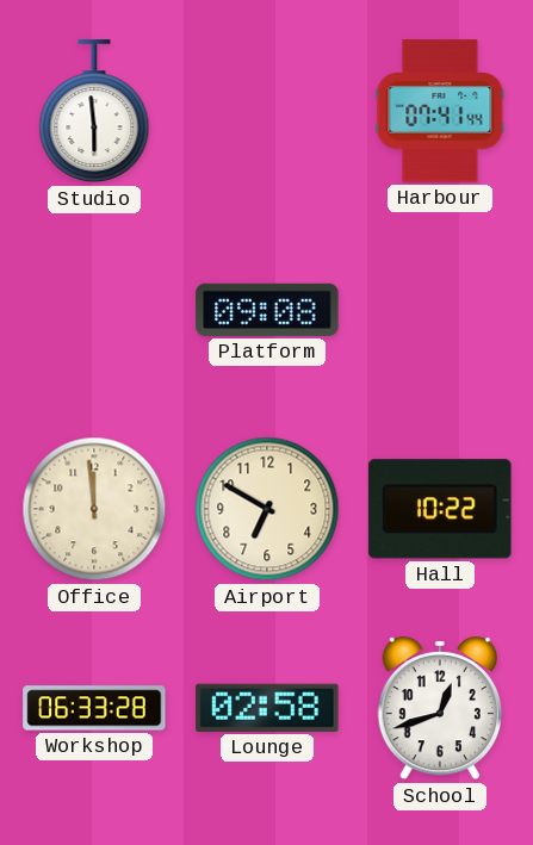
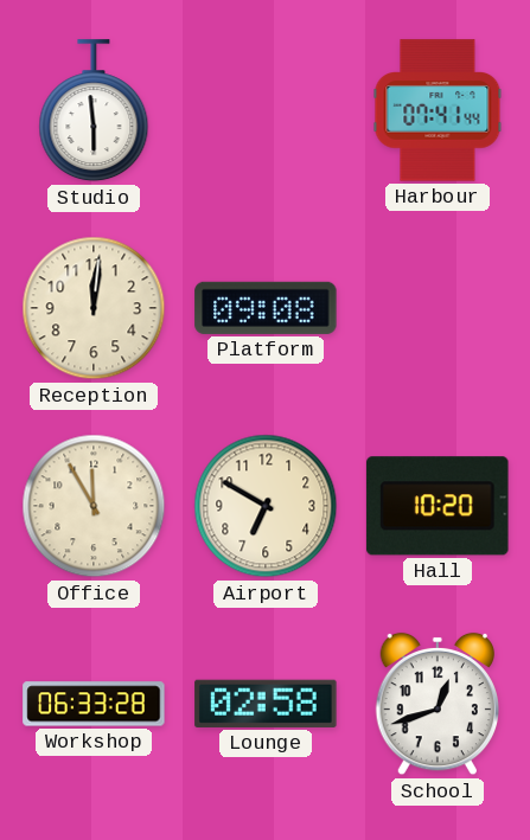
Reception: none -> 12:01
Office: 11:59 -> 11:55
Hall: 10:22 -> 10:20
